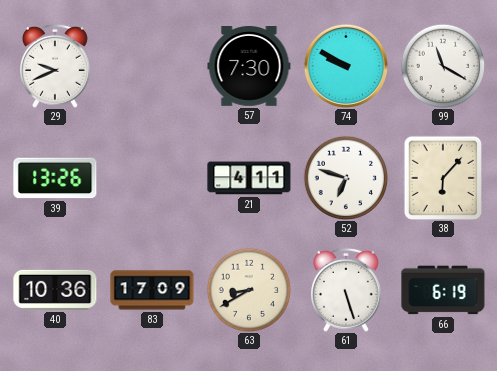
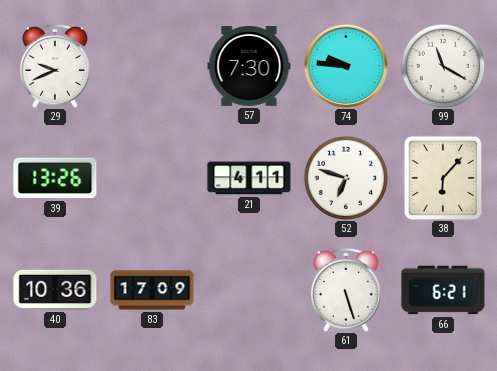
74: 9:50 -> 9:46
63: 8:40 -> none
66: 6:19 -> 6:21
